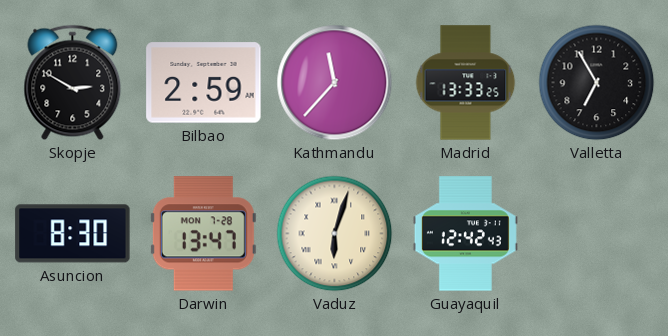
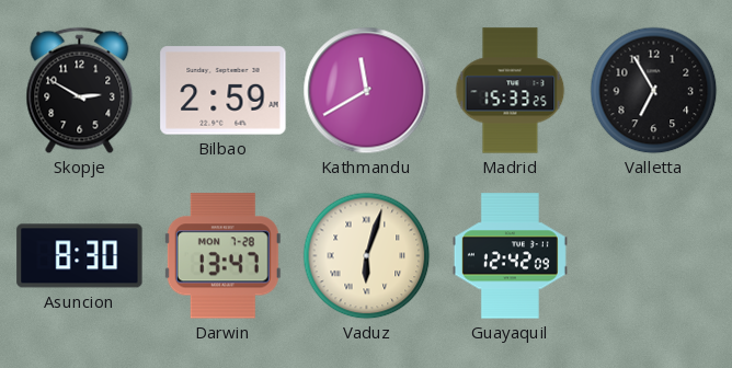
Kathmandu: 11:37 -> 11:40
Madrid: 13:33 -> 15:33
Guayaquil: 12:42:43 -> 12:42:09
